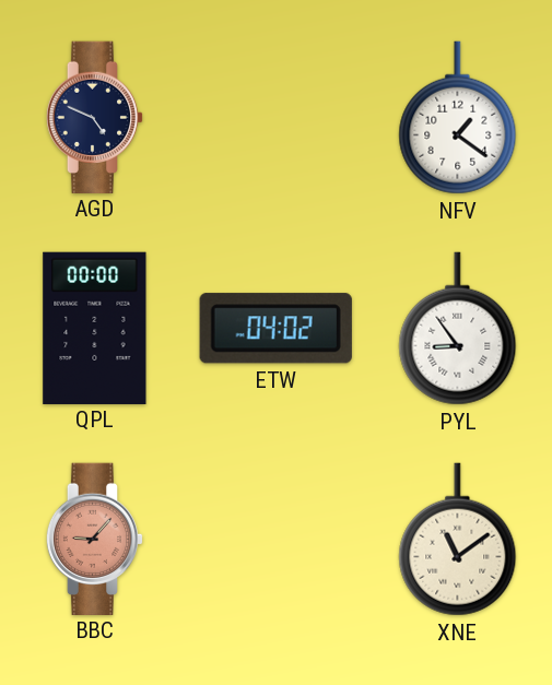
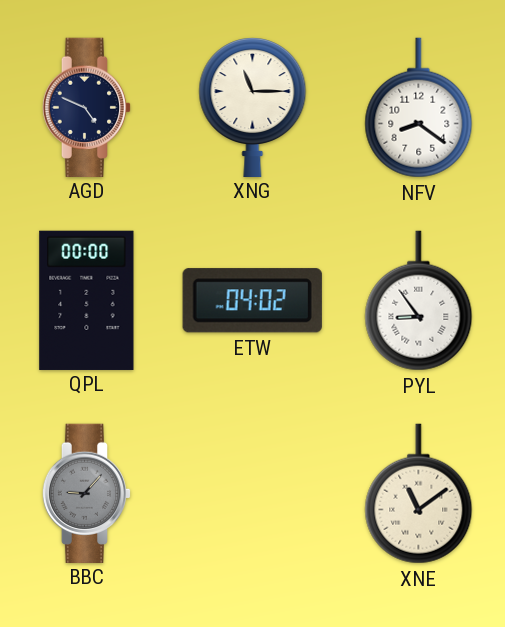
XNG: none -> 11:15
NFV: 1:21 -> 8:21
BBC dial: salmon -> grey
